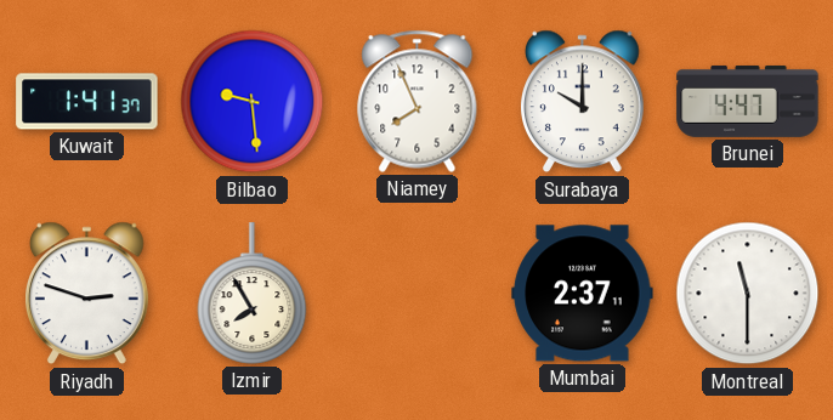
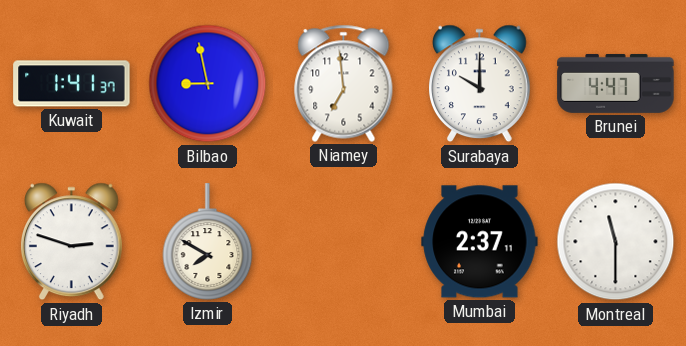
Bilbao: 9:29 -> 8:58
Niamey: 7:56 -> 6:59
Izmir: 7:55 -> 7:50
